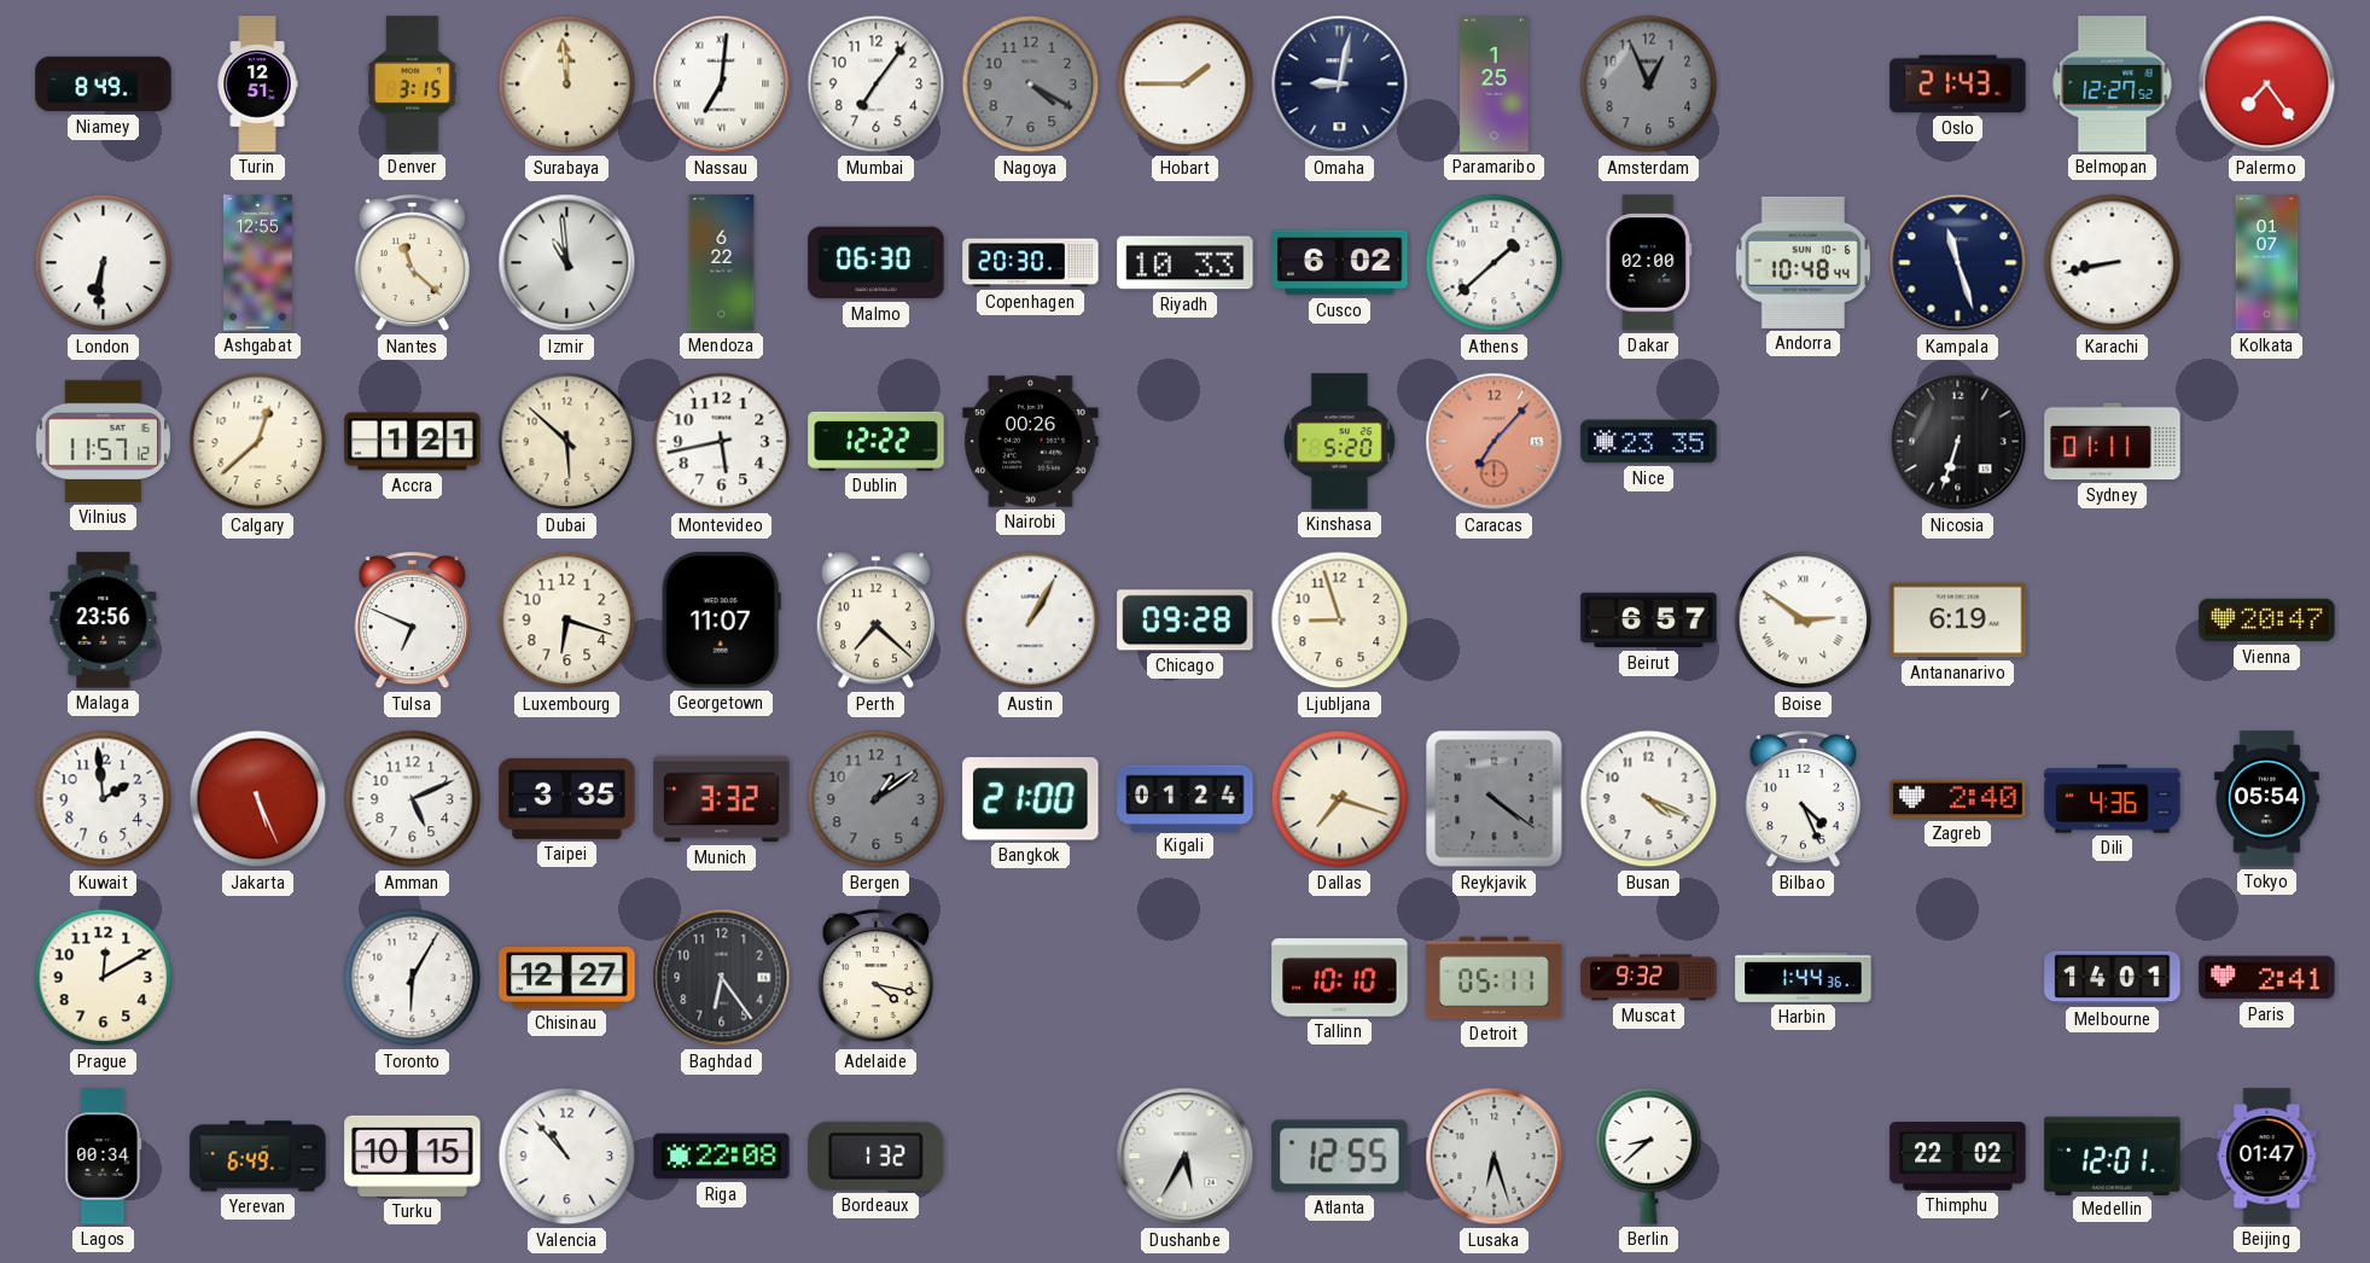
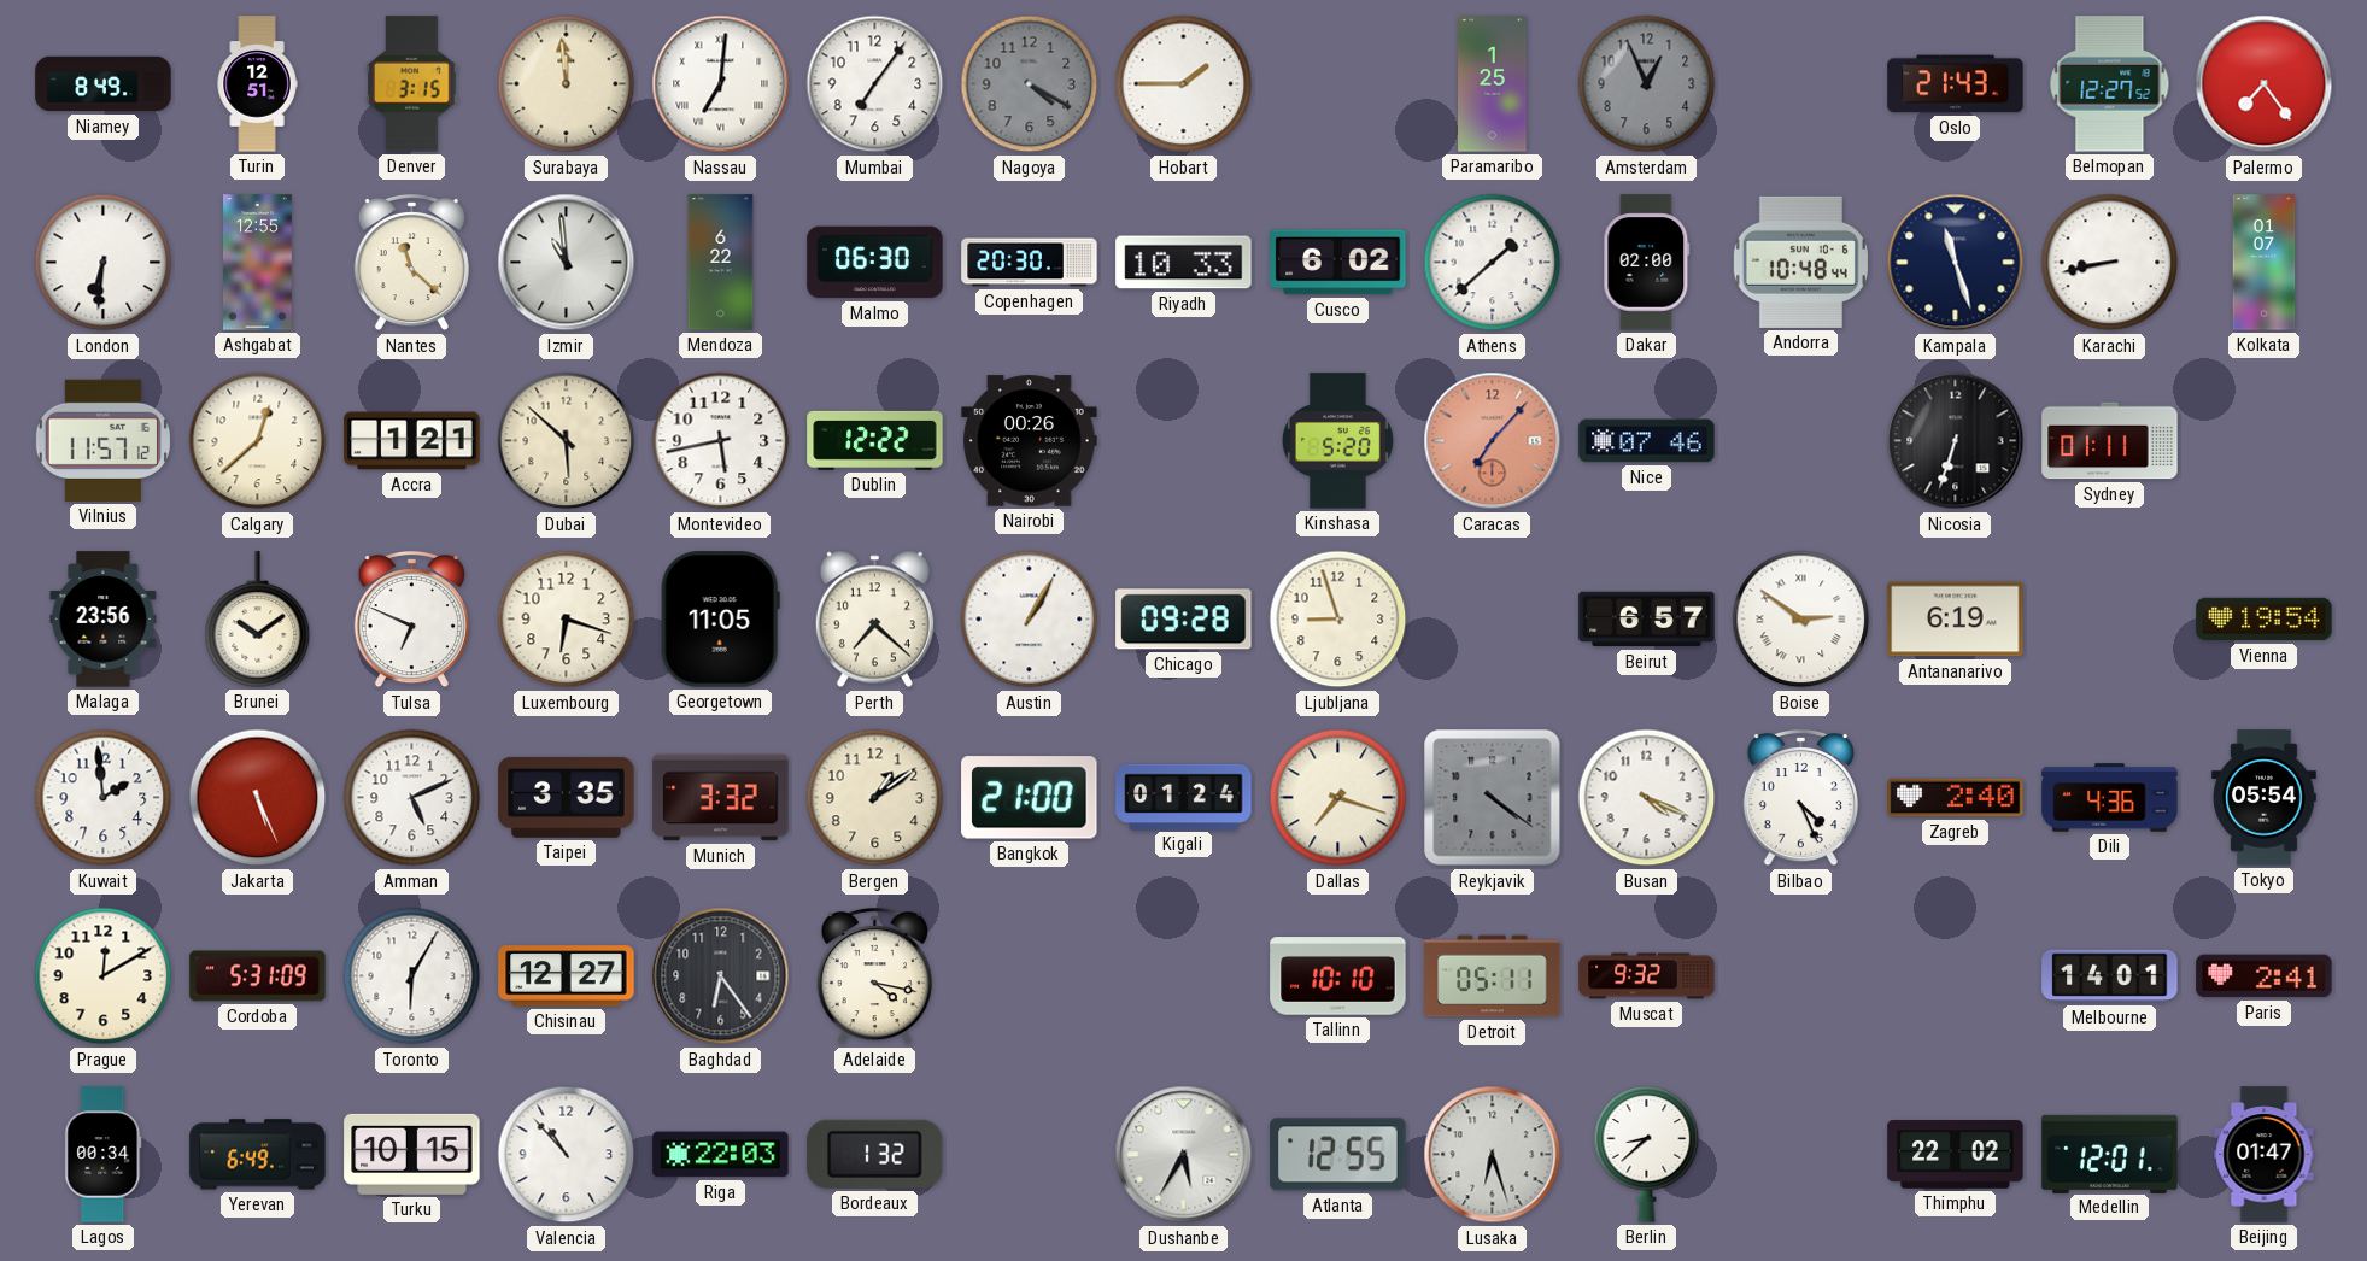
Omaha: 9:02 -> none
Nice: 23:35 -> 07:46
Brunei: none -> 10:09
Georgetown: 11:07 -> 11:05
Vienna: 20:47 -> 19:54
Bergen dial: grey -> cream
Cordoba: none -> 5:31
Harbin: 1:44 -> none
Riga: 22:08 -> 22:03
